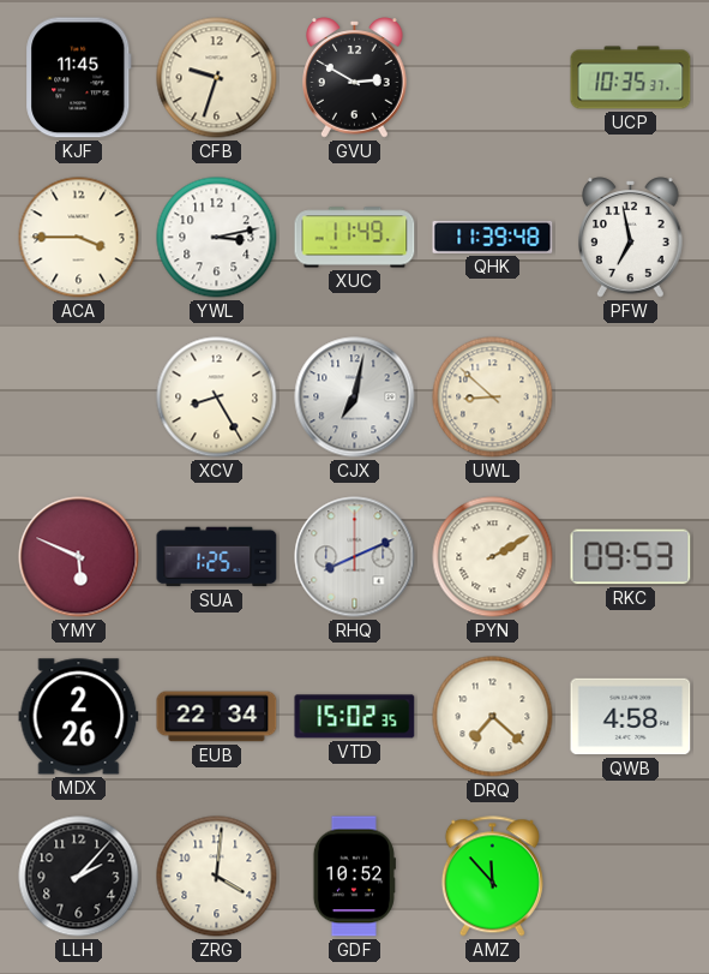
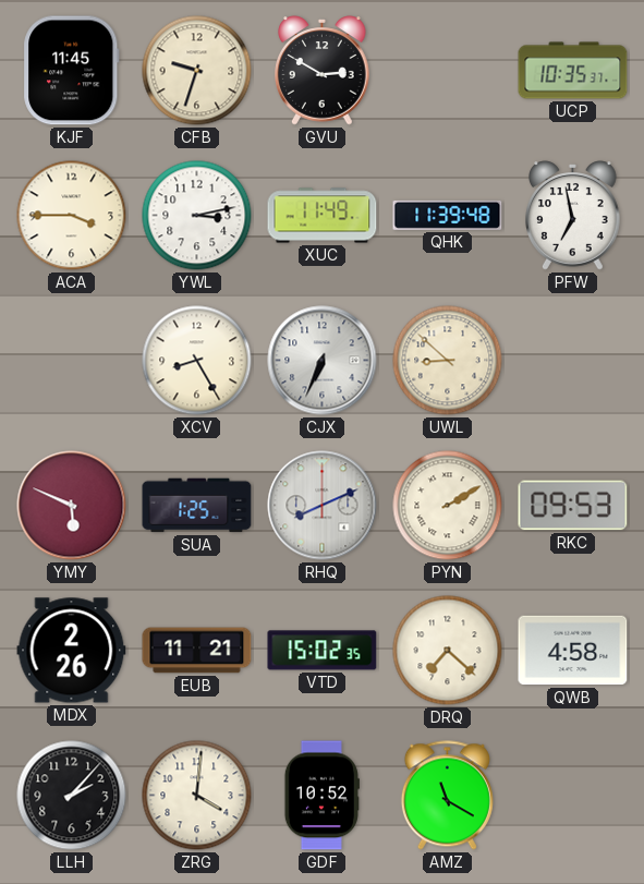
CJX: 7:02 -> 6:34
EUB: 22:34 -> 11:21
AMZ: 11:53 -> 11:20
